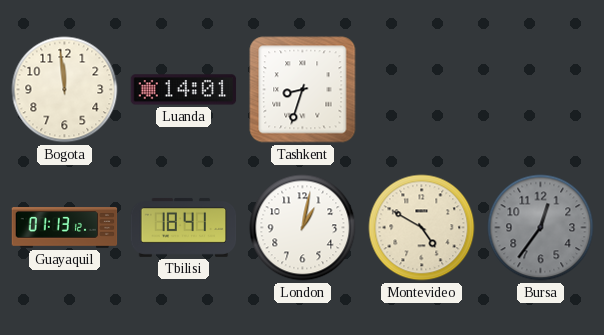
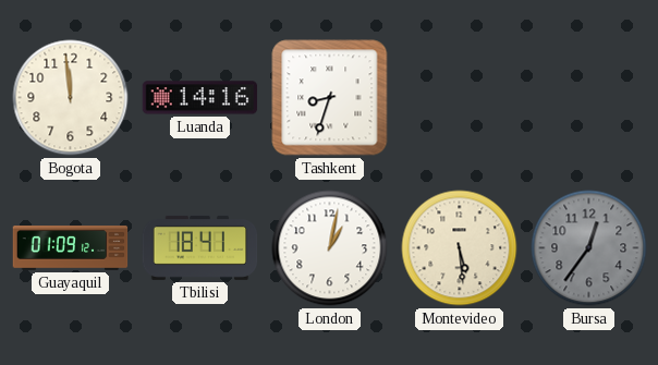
Luanda: 14:01 -> 14:16
Guayaquil: 01:13 -> 01:09
Montevideo: 4:50 -> 5:29
